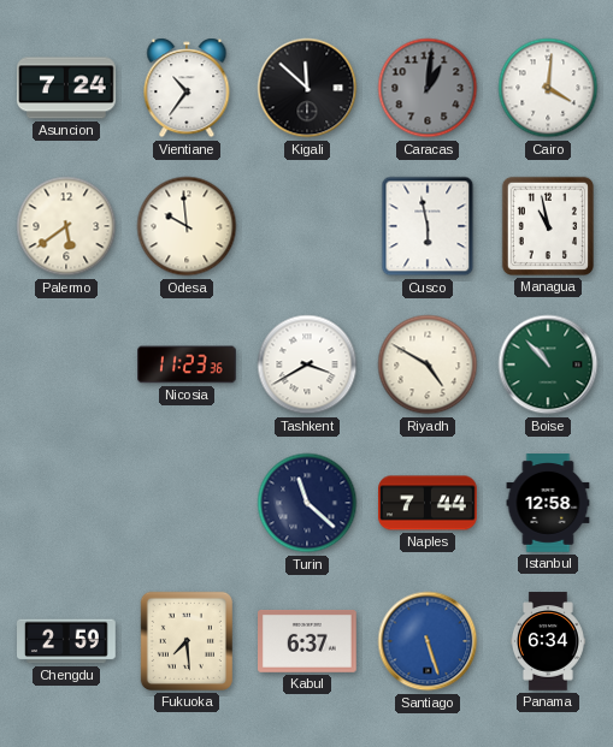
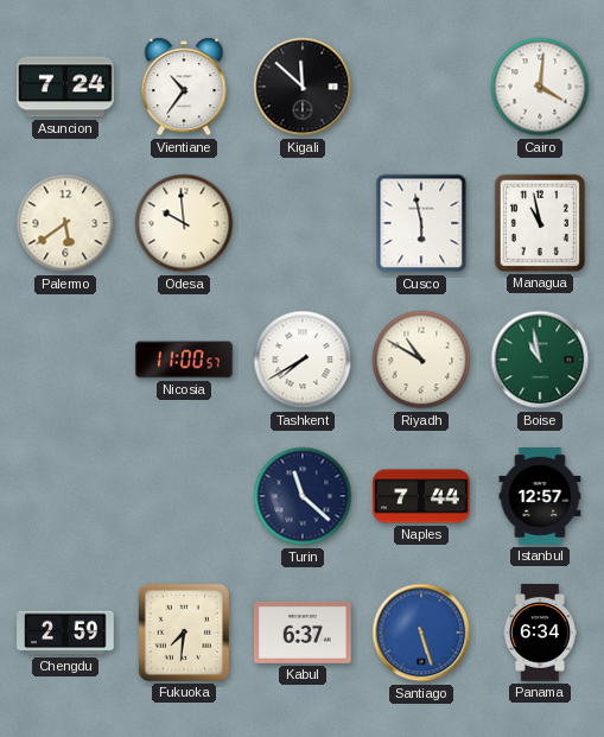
Caracas: 1:01 -> none
Nicosia: 11:23 -> 11:00
Tashkent: 3:40 -> 7:40
Riyadh: 4:50 -> 10:50
Boise: 10:53 -> 10:58
Istanbul: 12:58 -> 12:57
Fukuoka: 7:29 -> 7:31
